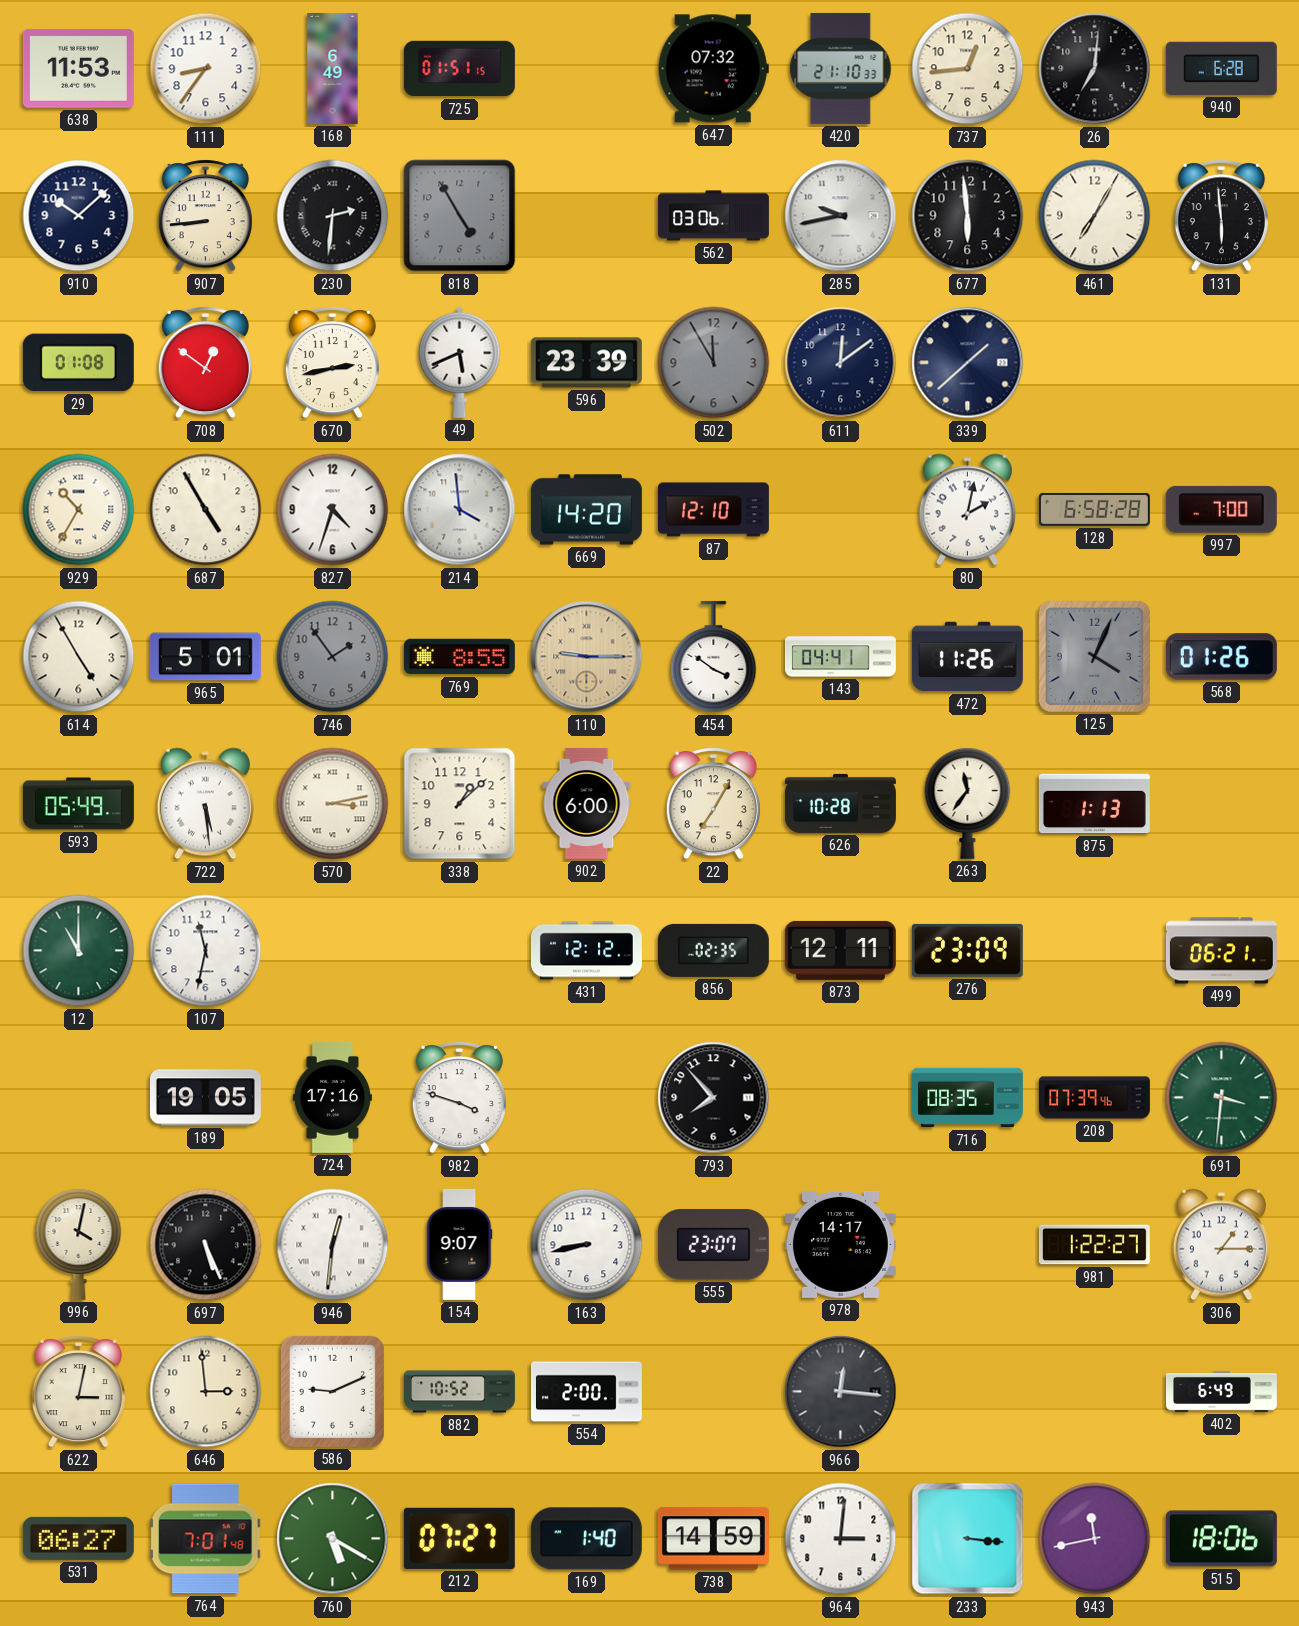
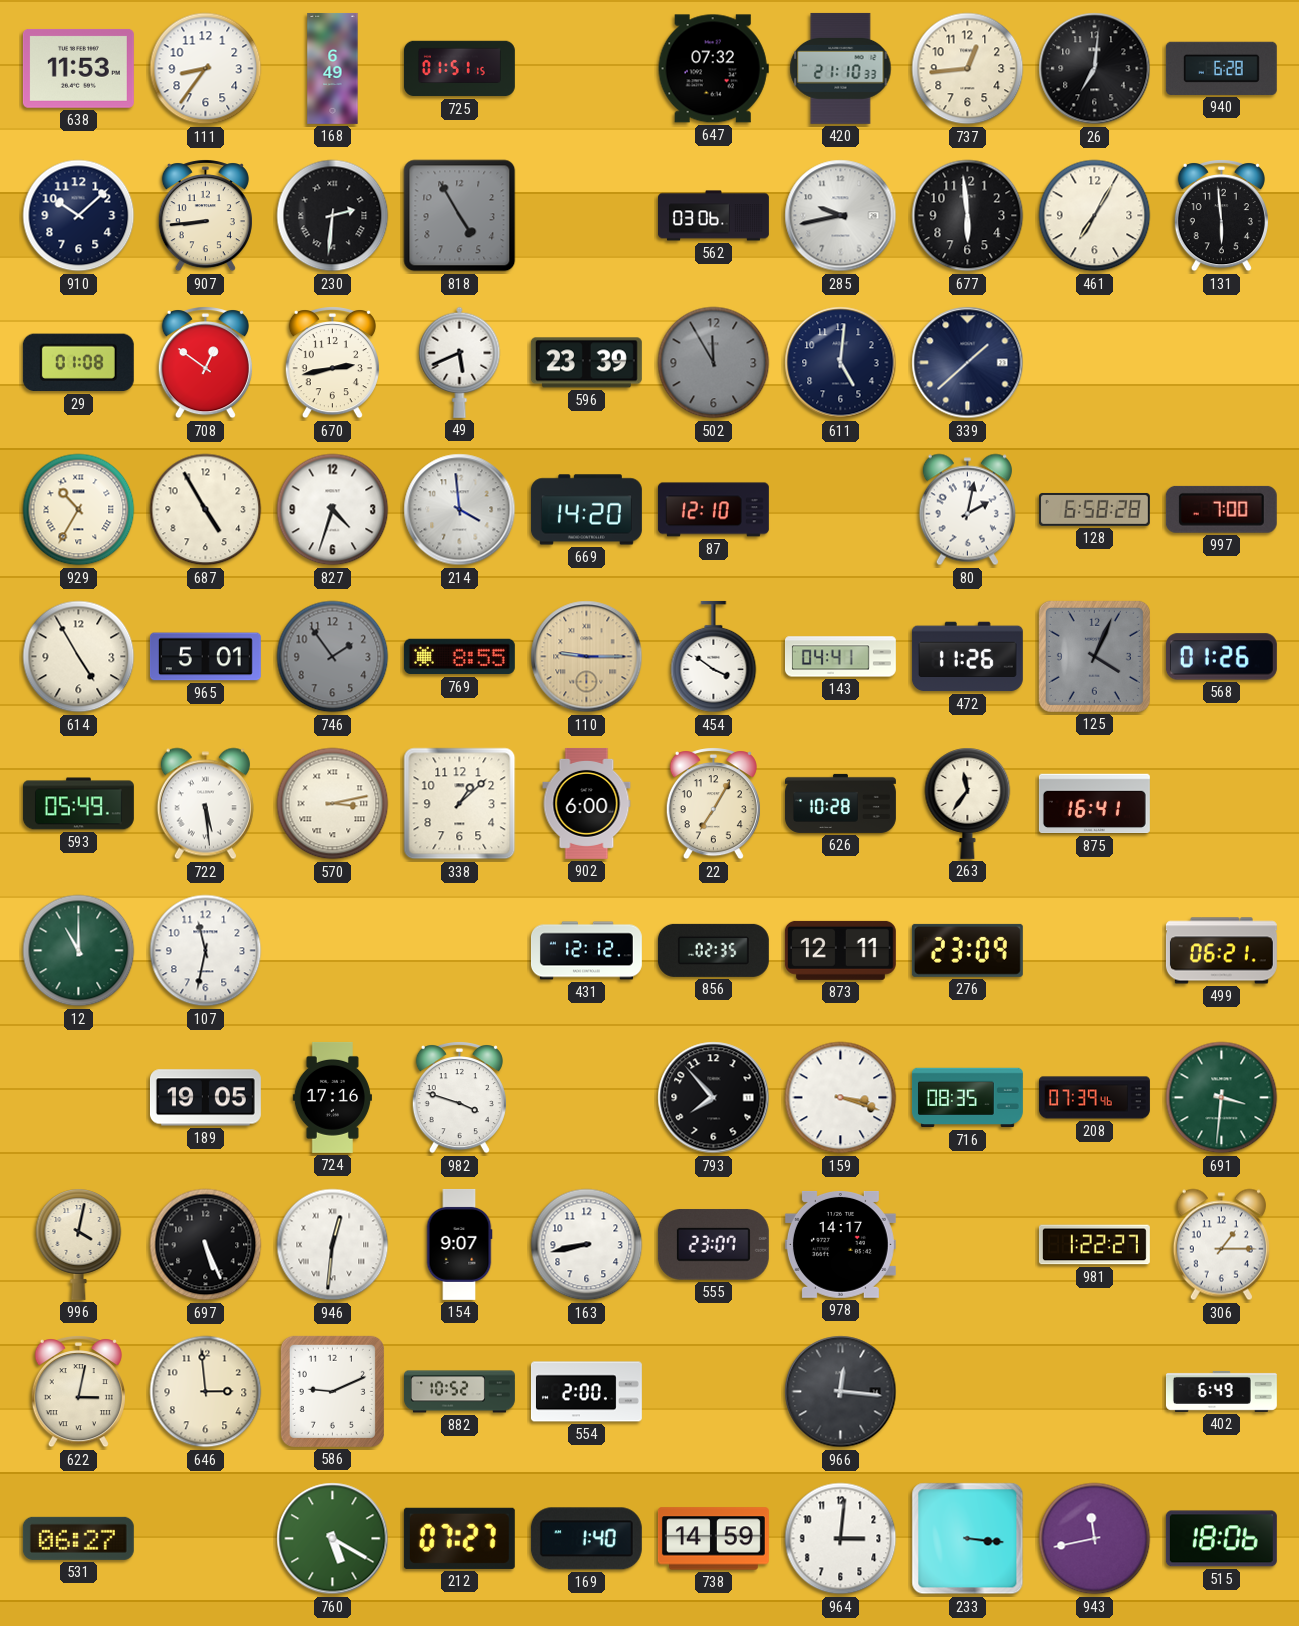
611: 12:09 -> 5:01
875: 1:13 -> 16:41
159: none -> 3:18
764: 7:01 -> none
